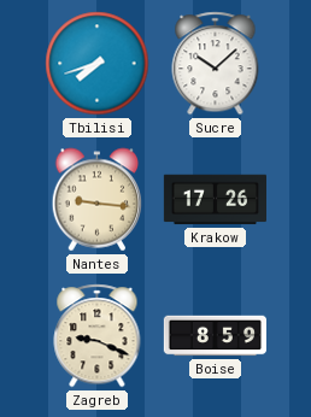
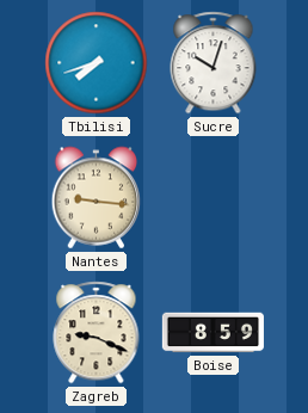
Sucre: 10:08 -> 10:03
Krakow: 17:26 -> none
